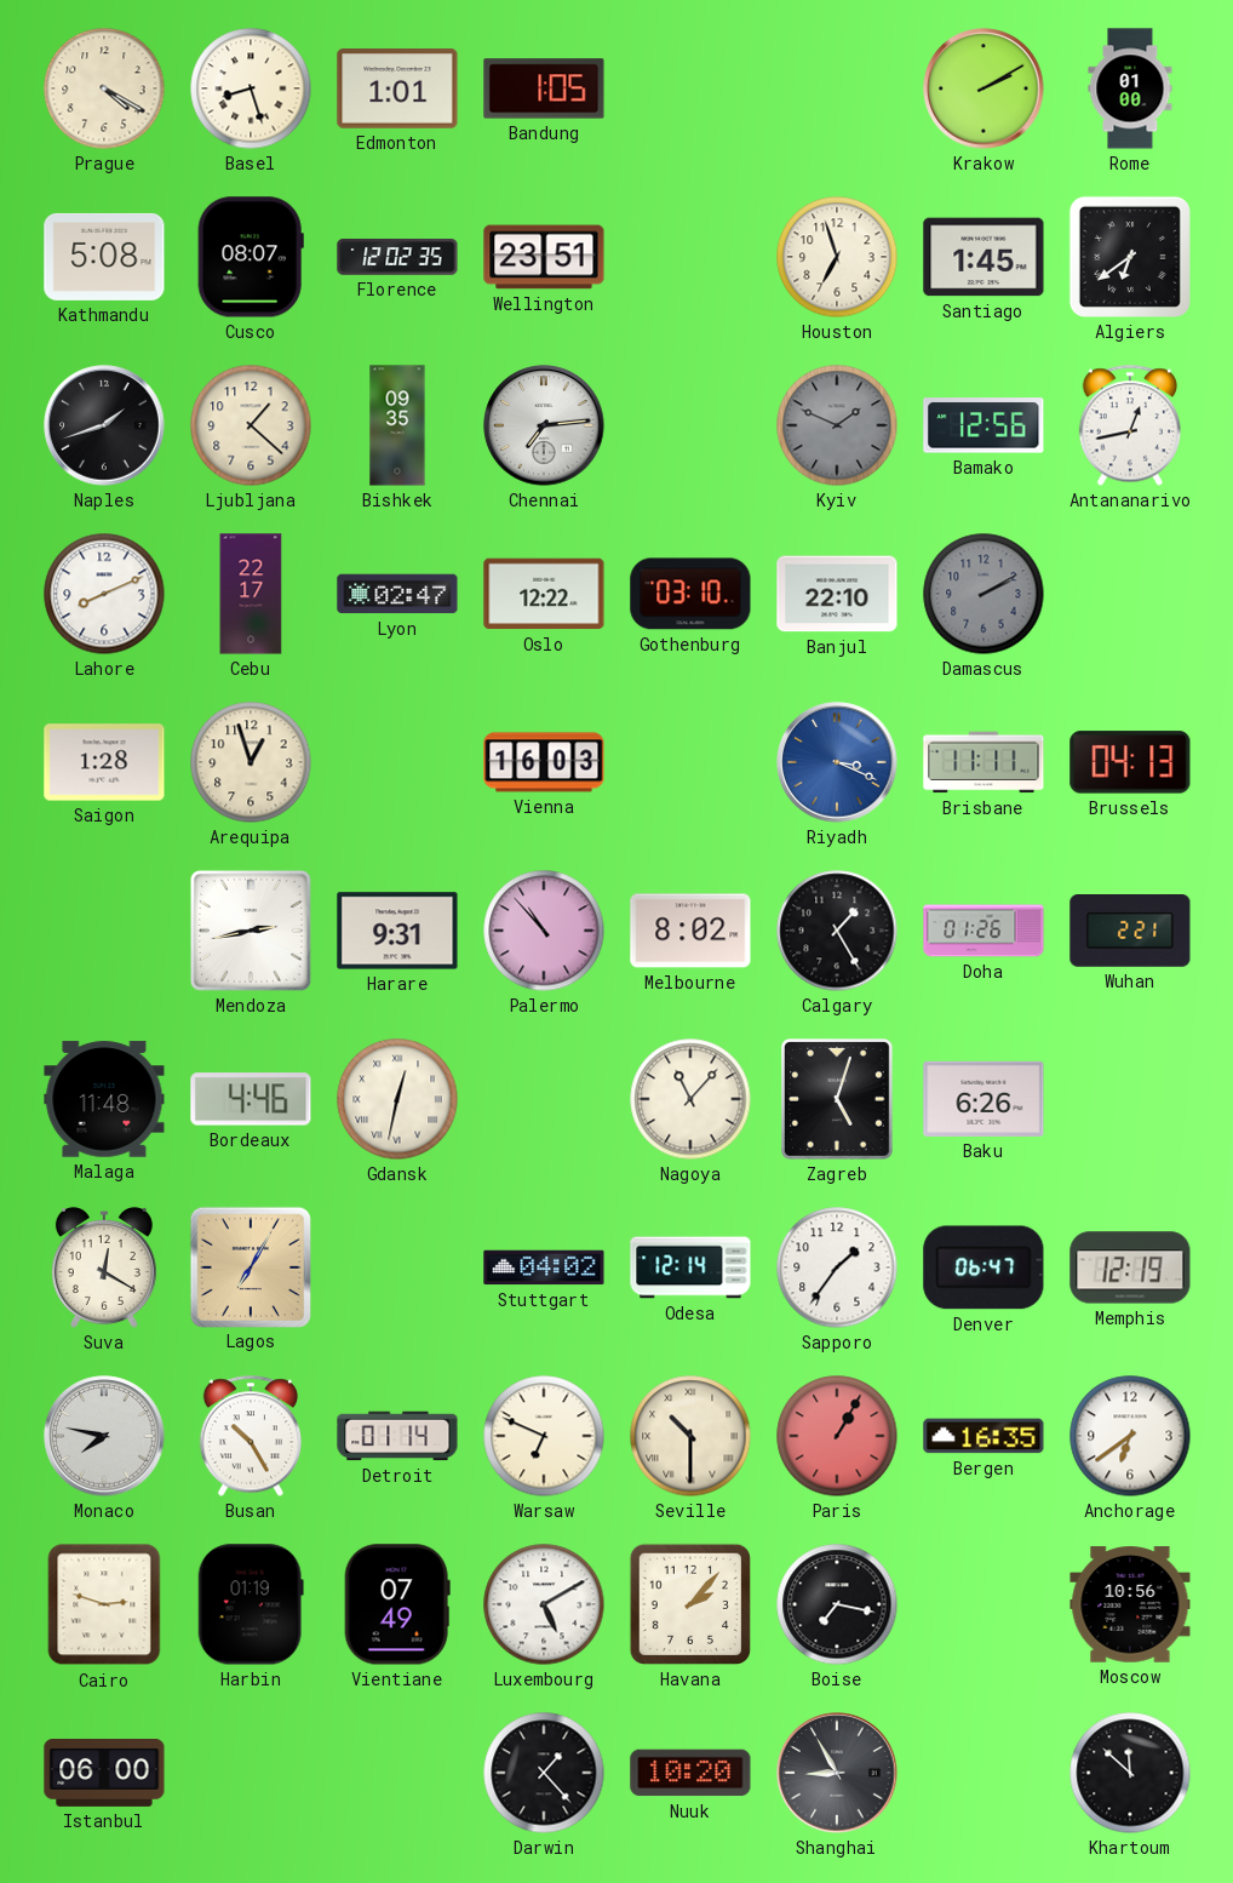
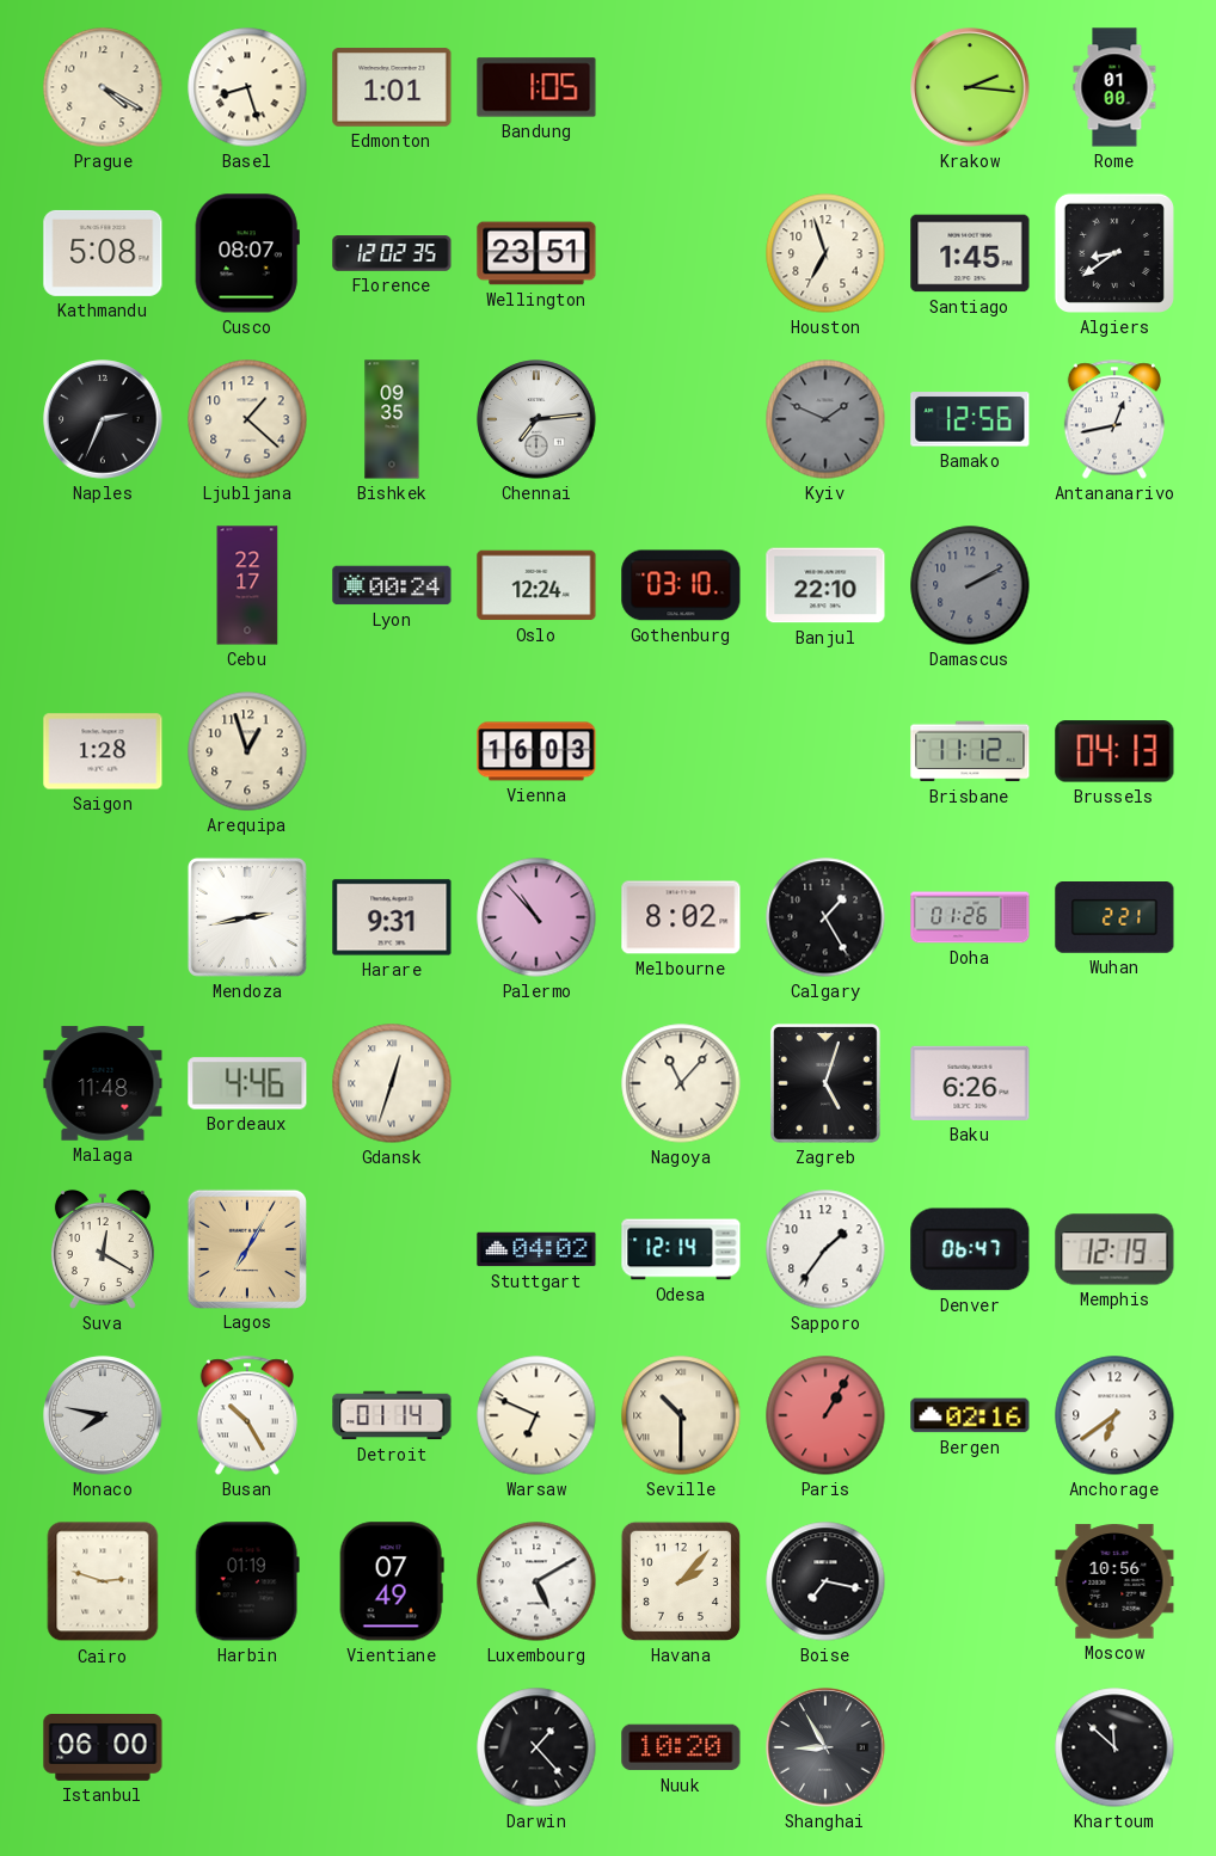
Krakow: 2:10 -> 2:16
Algiers: 6:39 -> 8:39
Naples: 1:42 -> 2:34
Lahore: 8:11 -> none
Lyon: 02:47 -> 00:24
Oslo: 12:22 -> 12:24
Riyadh: 3:19 -> none
Brisbane: 11:11 -> 11:12
Gdansk: 12:32 -> 12:33
Bergen: 16:35 -> 02:16
